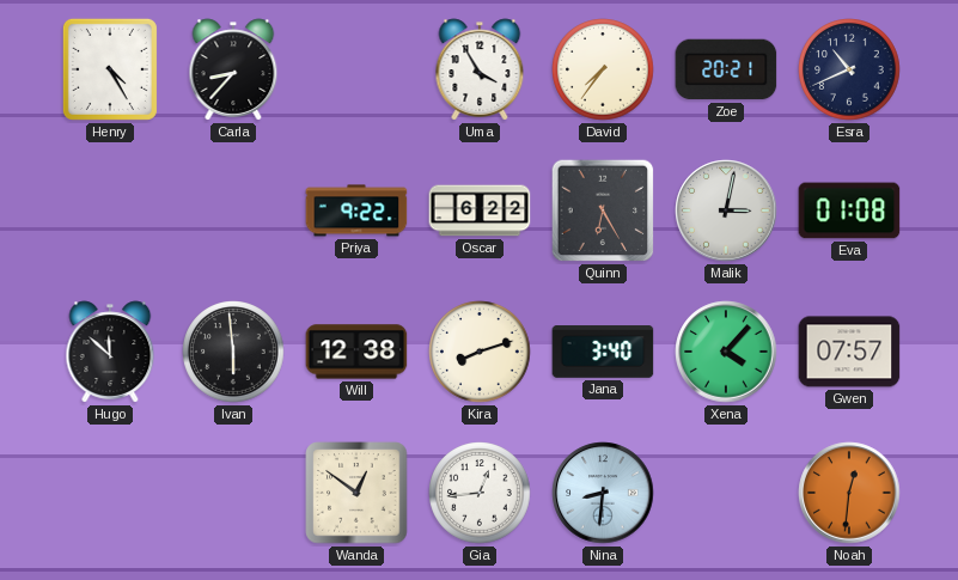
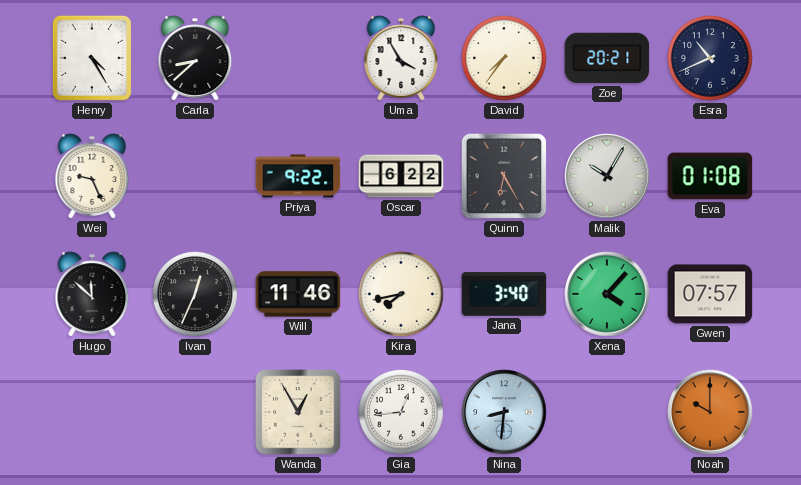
Carla: 8:37 -> 8:38
Wei: none -> 9:26
Malik: 3:02 -> 10:05
Ivan: 5:59 -> 12:34
Will: 12:38 -> 11:46
Kira: 8:12 -> 7:43
Wanda: 12:51 -> 12:55
Noah: 12:31 -> 10:00
